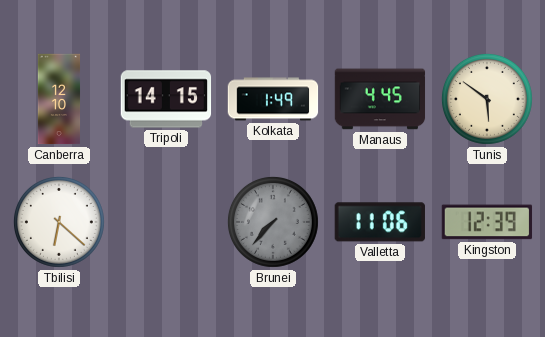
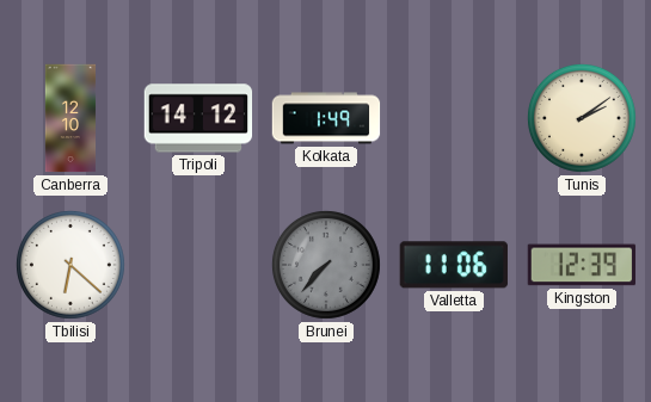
Tripoli: 14:15 -> 14:12
Manaus: 4:45 -> none
Tunis: 5:51 -> 2:09
